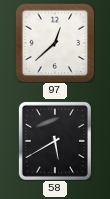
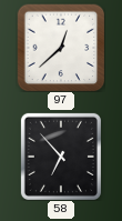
58: 5:40 -> 6:53
